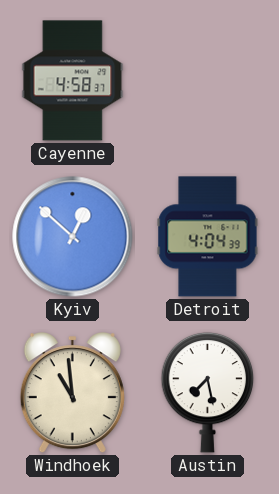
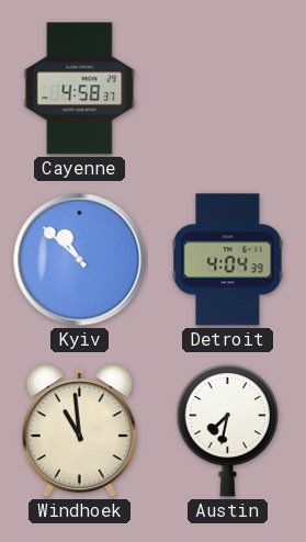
Kyiv: 12:52 -> 10:52
Austin: 7:28 -> 7:32
